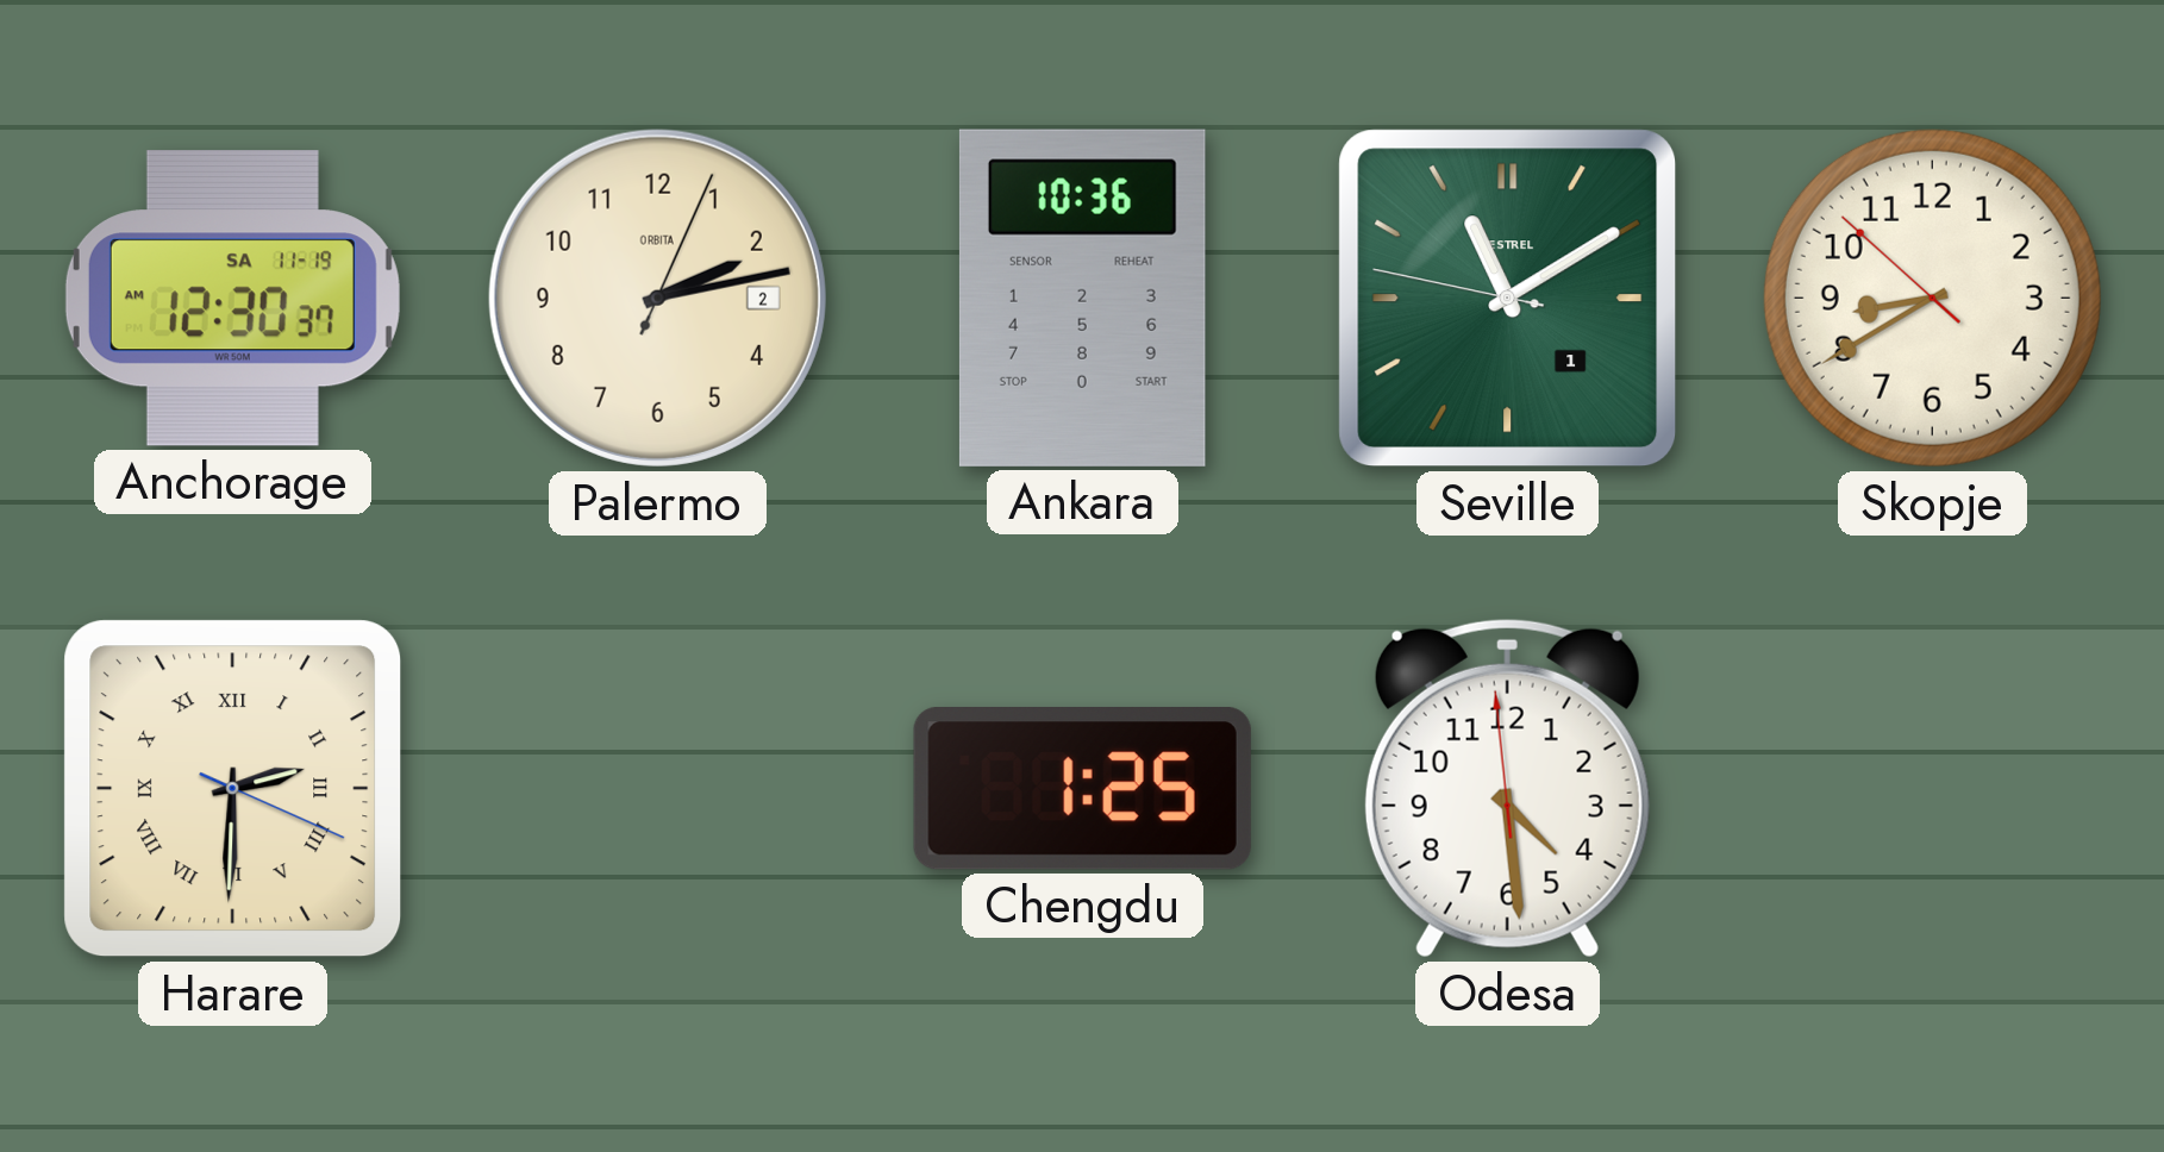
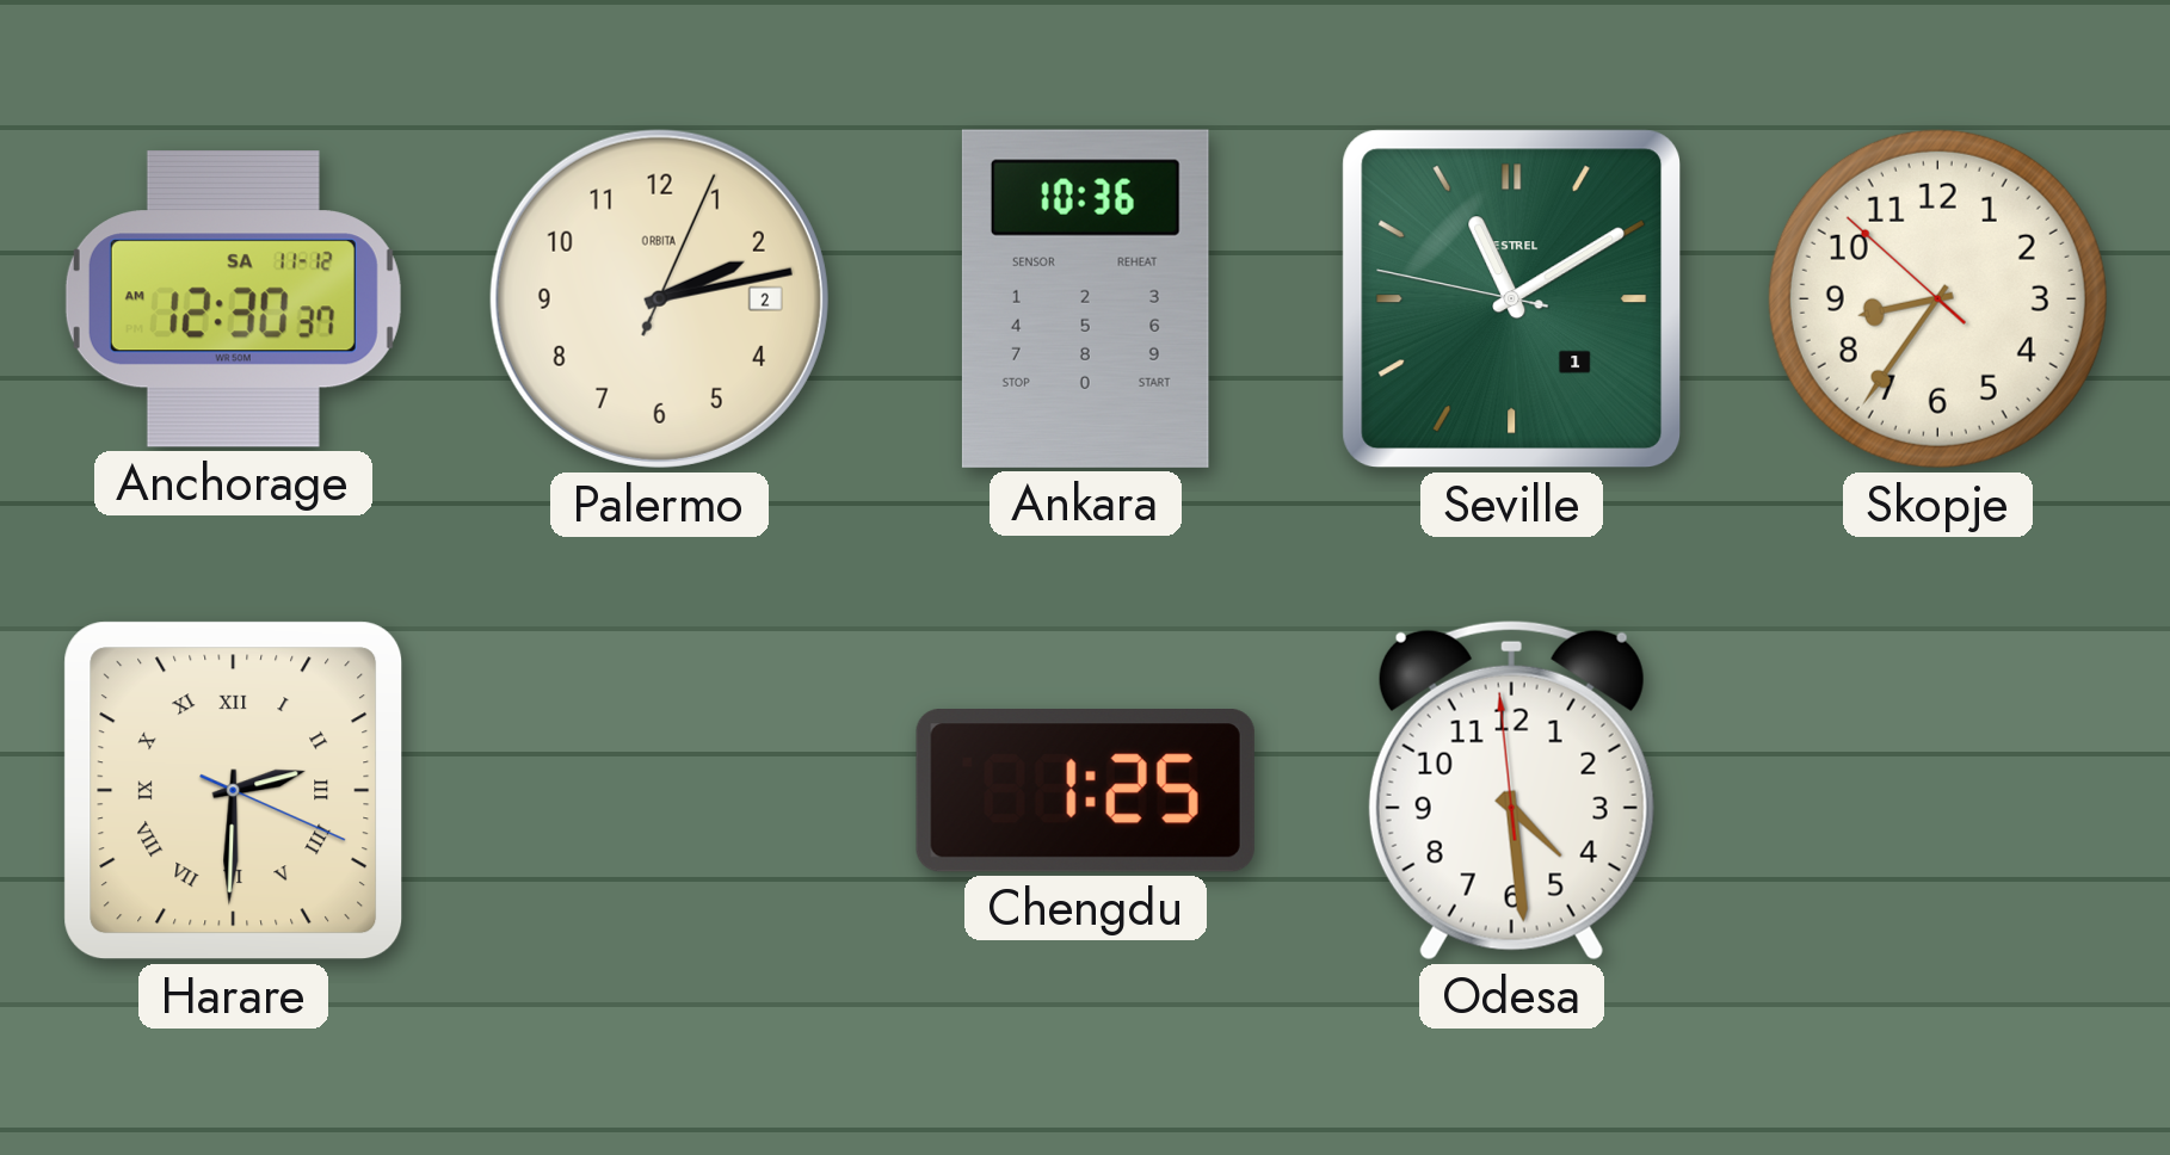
Anchorage date: SA 11-19 -> SA 11-12
Skopje: 8:39 -> 8:35
